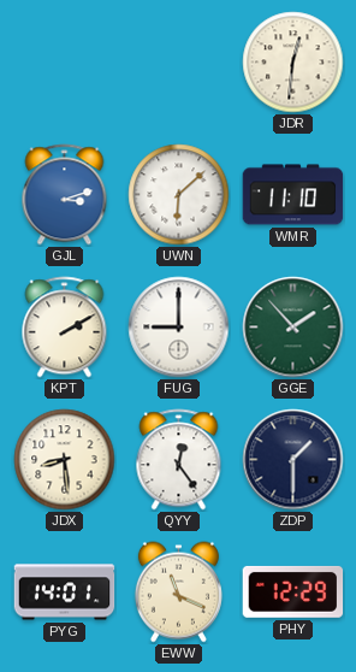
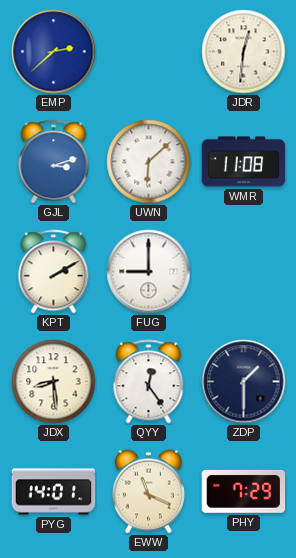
EMP: none -> 2:38
WMR: 11:10 -> 11:08
GGE: 1:53 -> none
PHY: 12:29 -> 7:29
